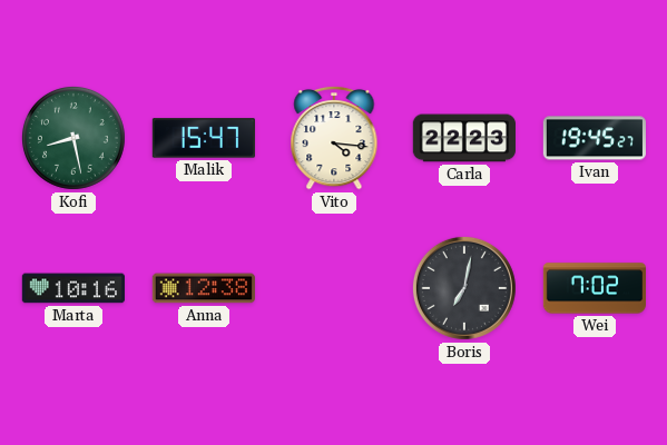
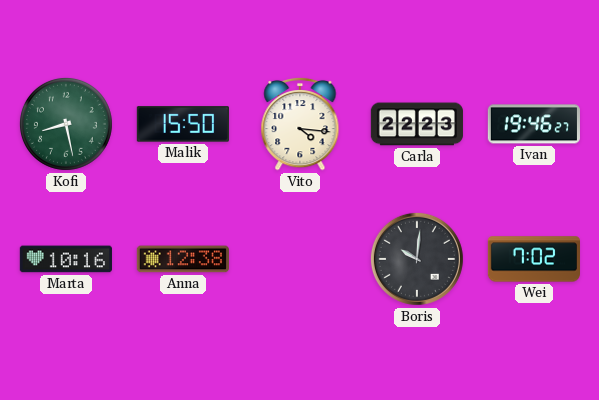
Malik: 15:47 -> 15:50
Ivan: 19:45 -> 19:46
Boris: 7:02 -> 10:01
